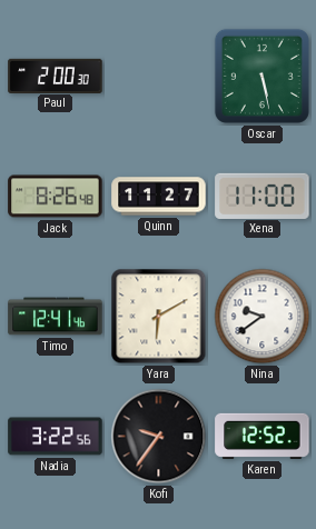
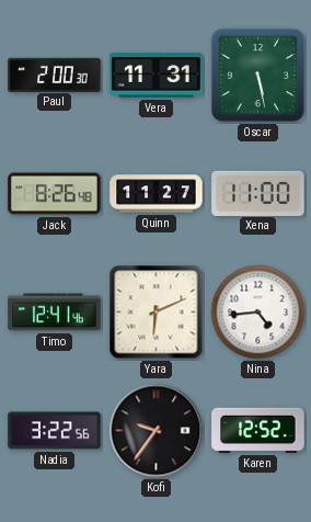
Vera: none -> 11:31
Yara: 6:10 -> 6:11
Nina: 9:39 -> 4:44
